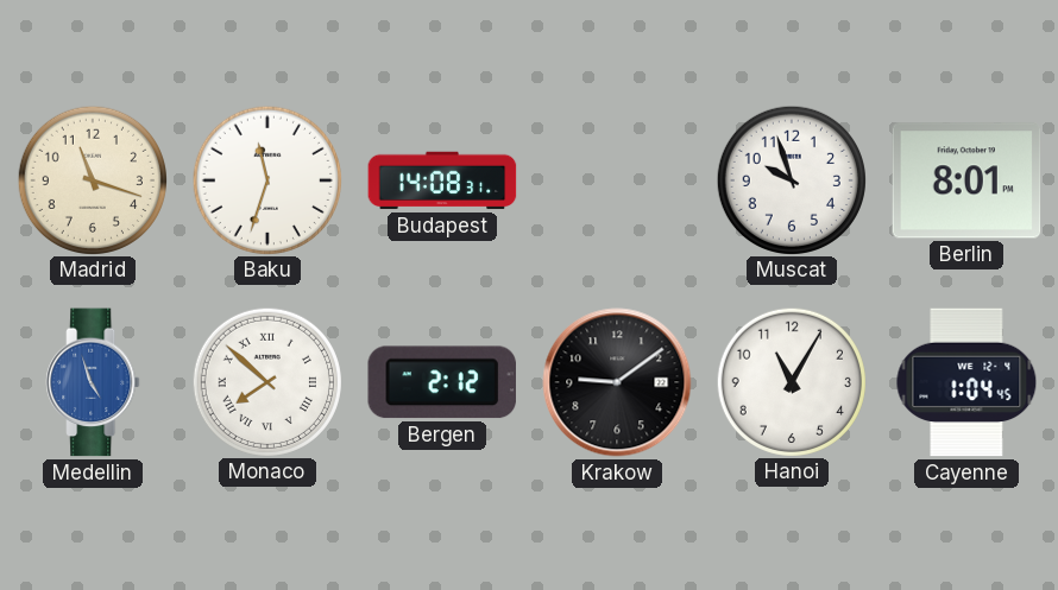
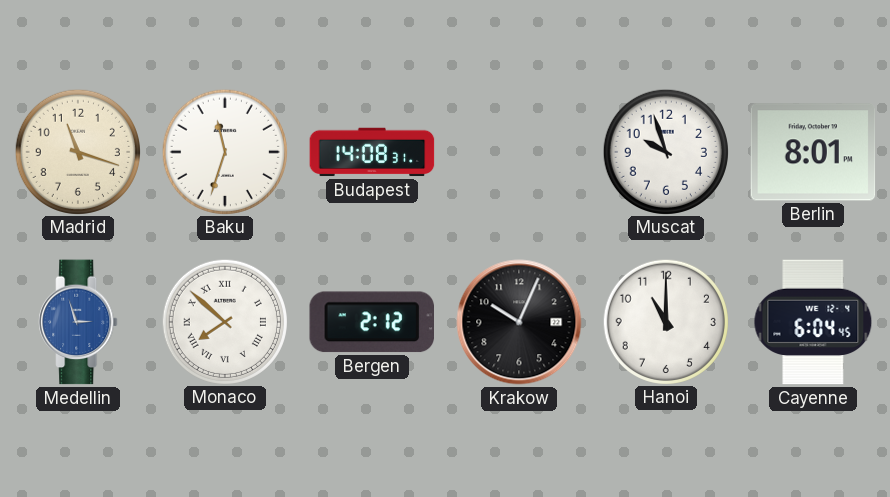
Medellin: 4:57 -> 2:57
Krakow: 9:09 -> 10:04
Hanoi: 11:05 -> 11:00
Cayenne: 1:04 -> 6:04
